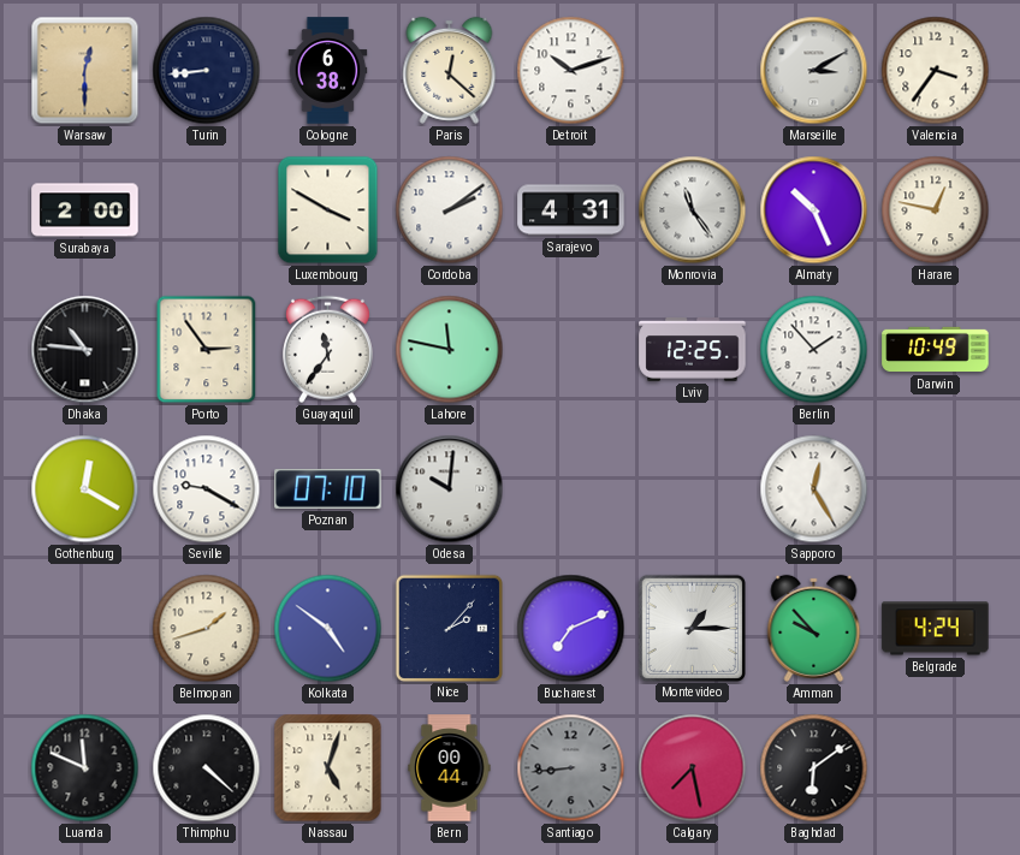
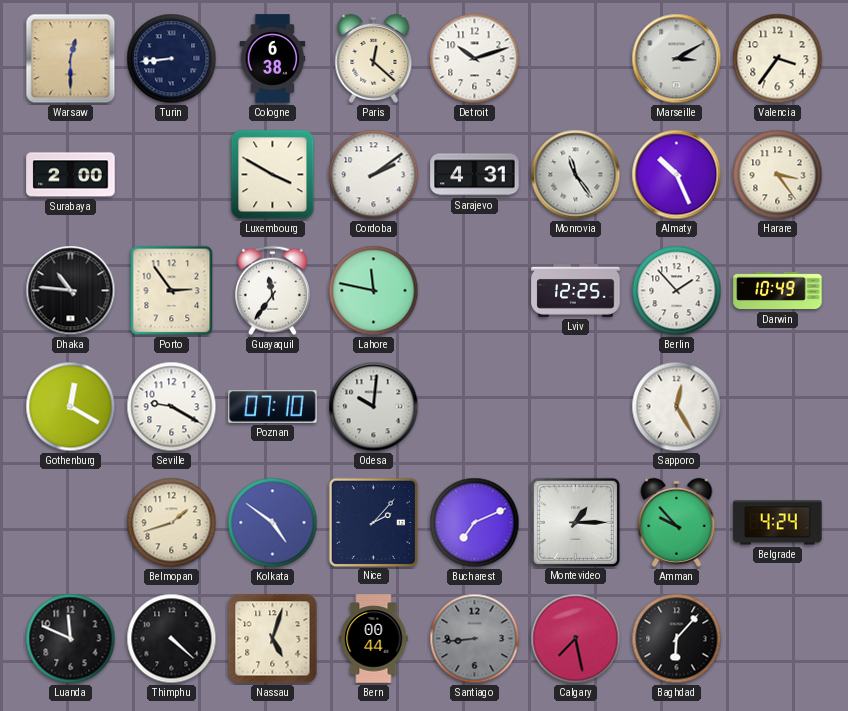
Harare: 12:47 -> 3:24
Baghdad: 6:09 -> 6:07
